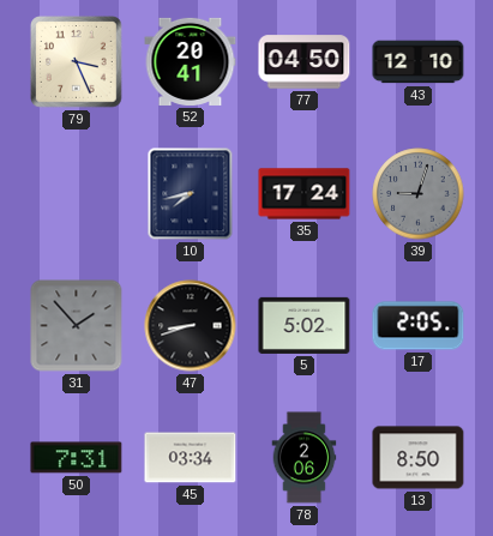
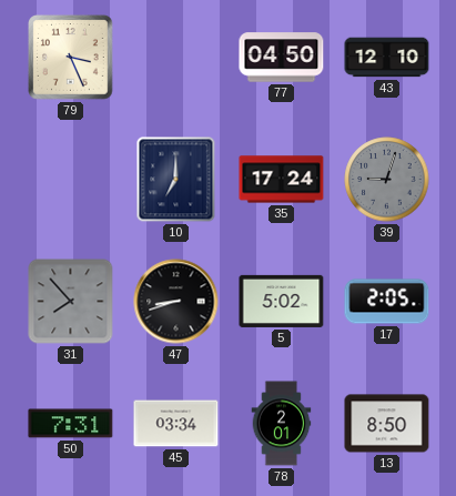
52: 20:41 -> none
10: 7:43 -> 7:00
31: 1:53 -> 7:53
78: 2:06 -> 2:01
